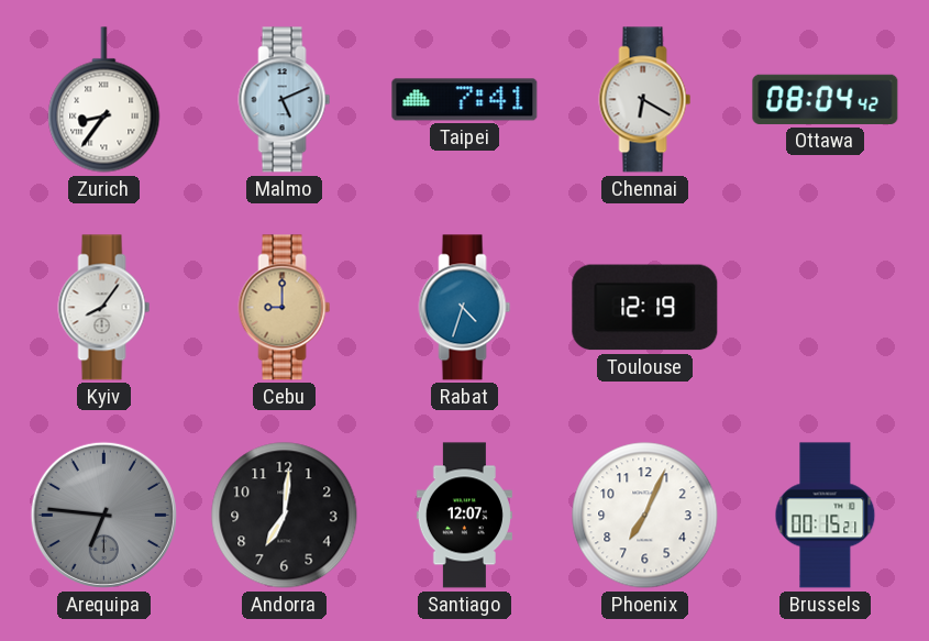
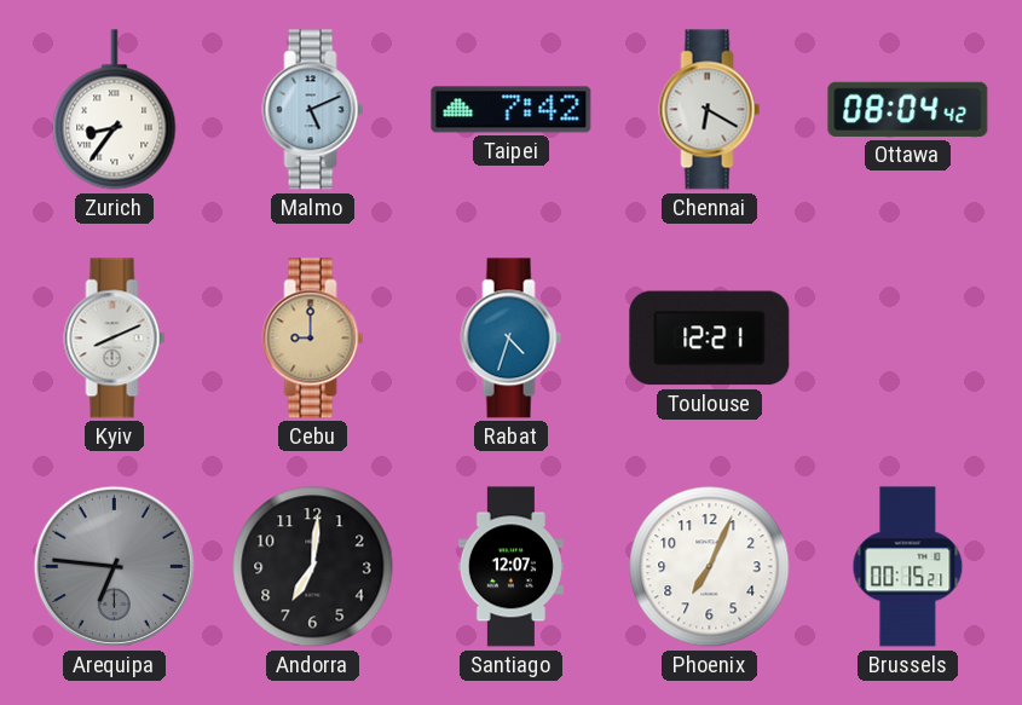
Taipei: 7:41 -> 7:42
Kyiv: 8:06 -> 8:11
Toulouse: 12:19 -> 12:21
